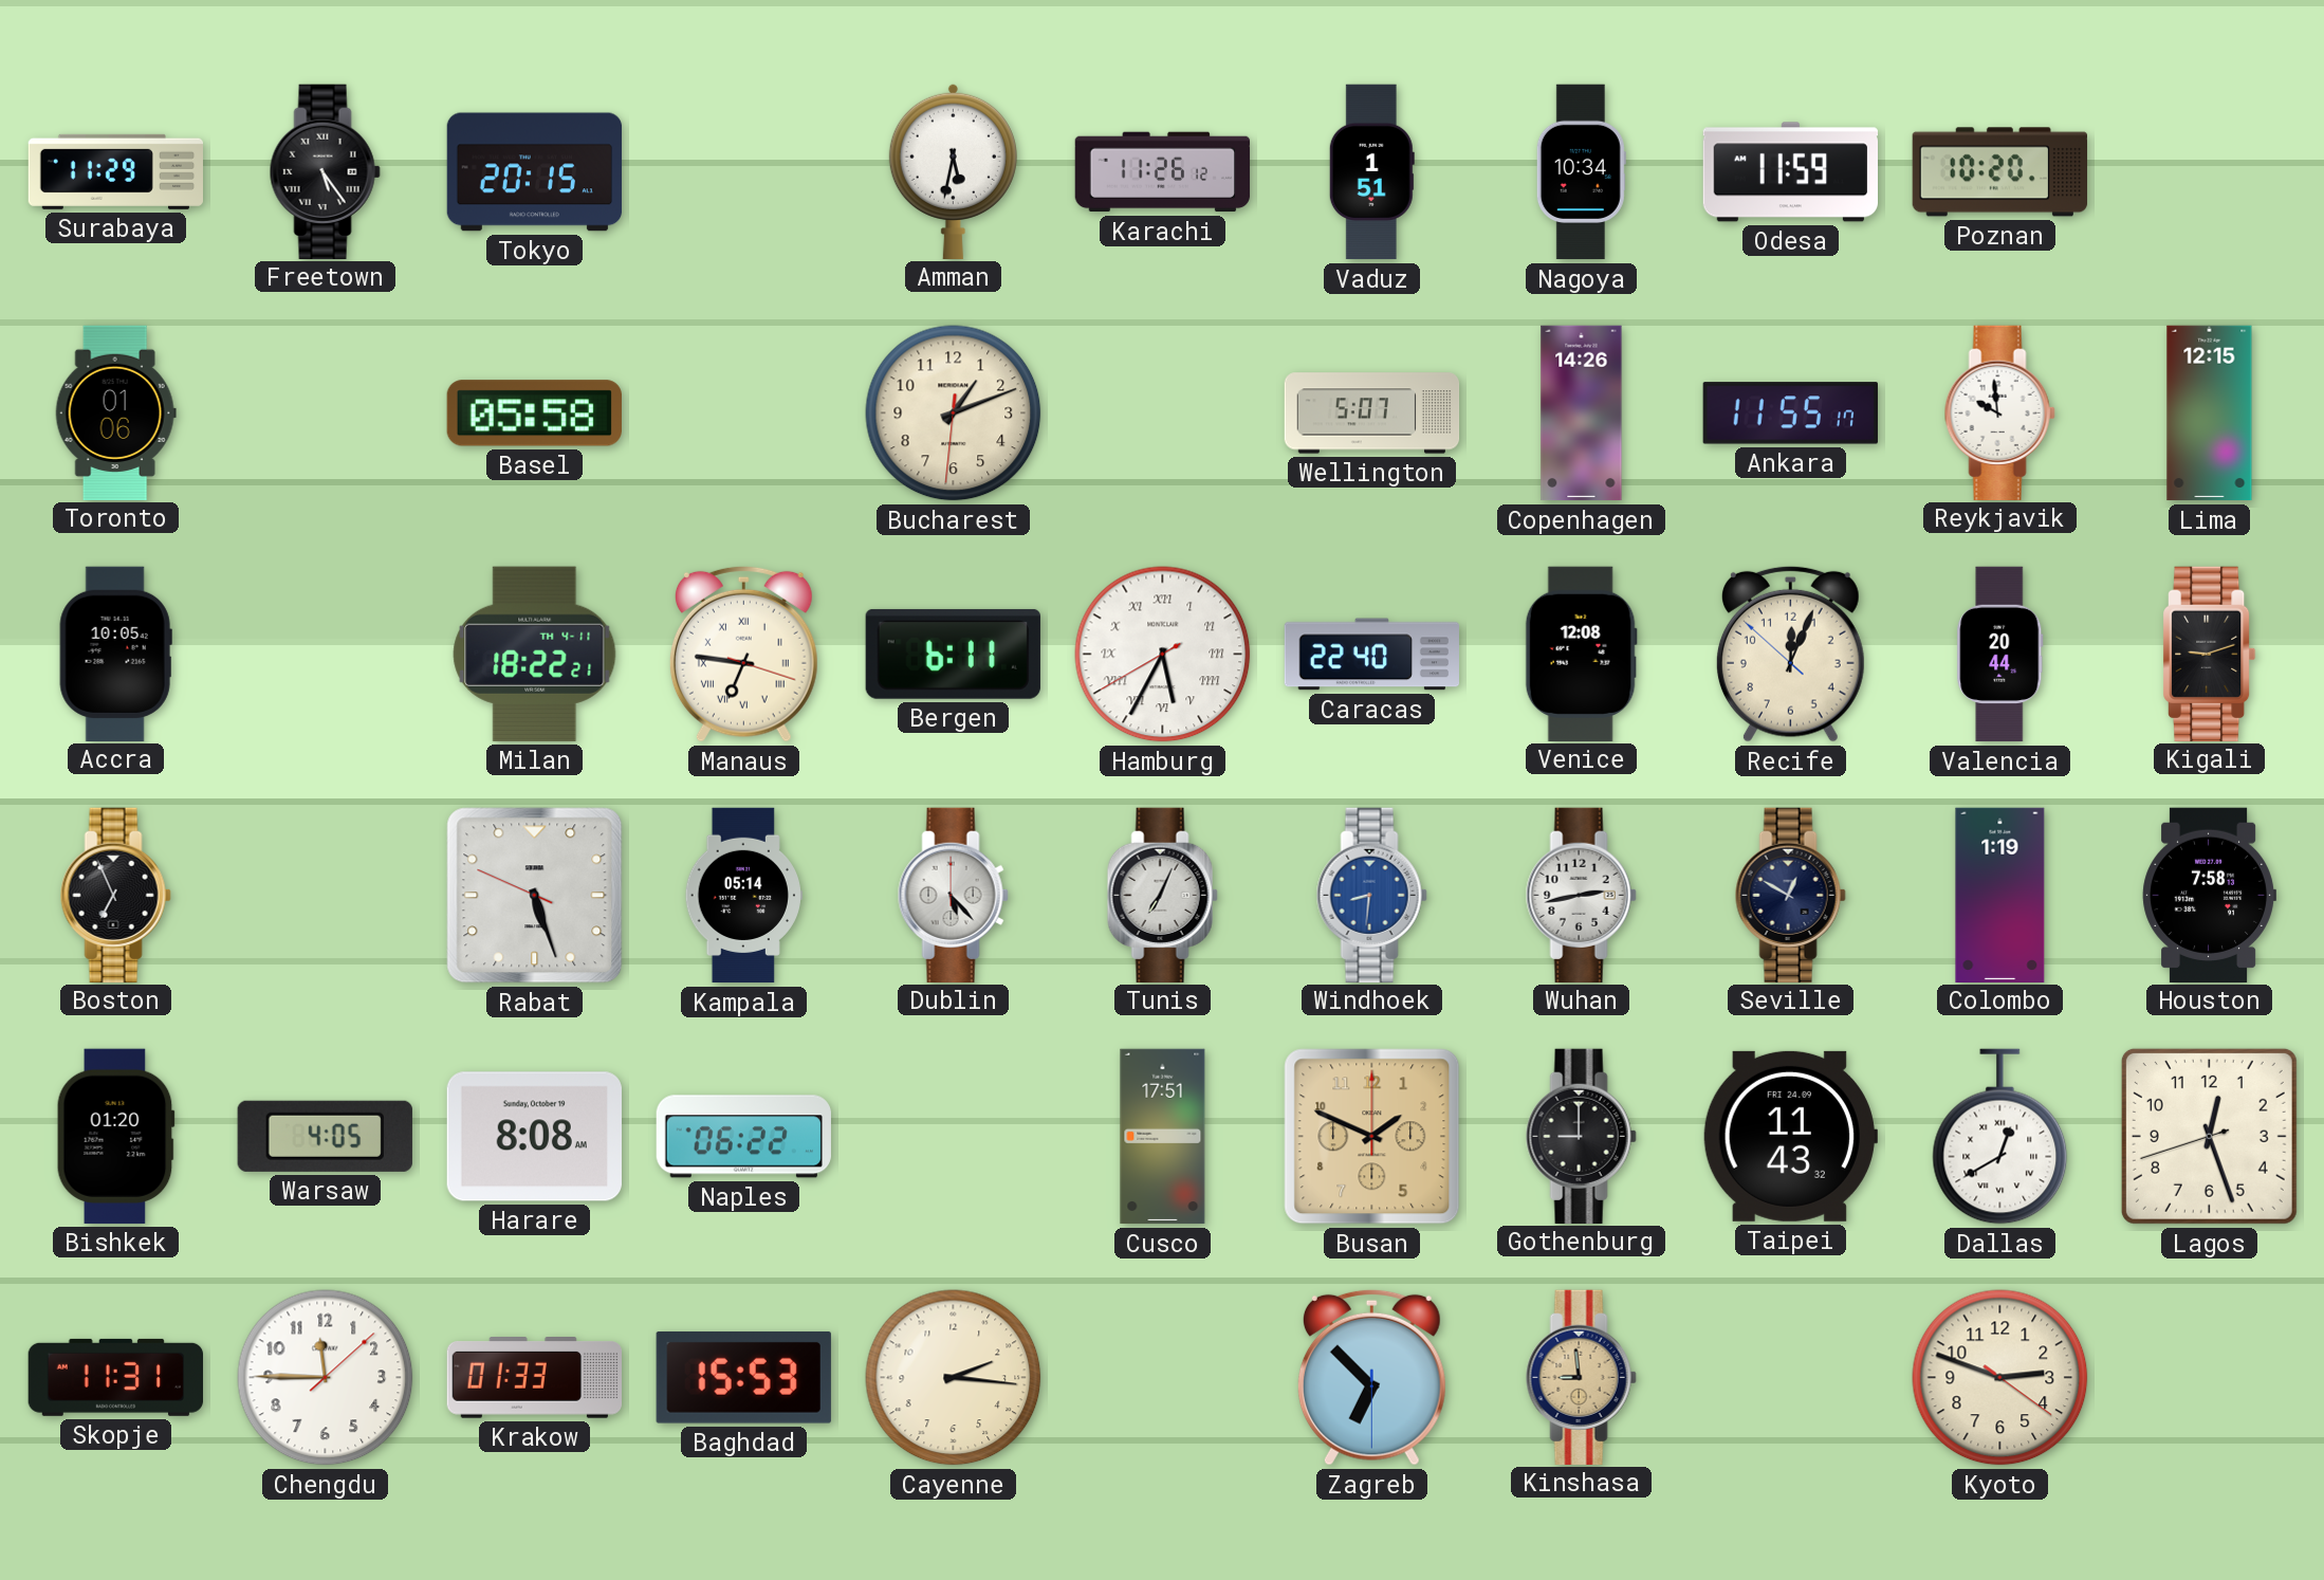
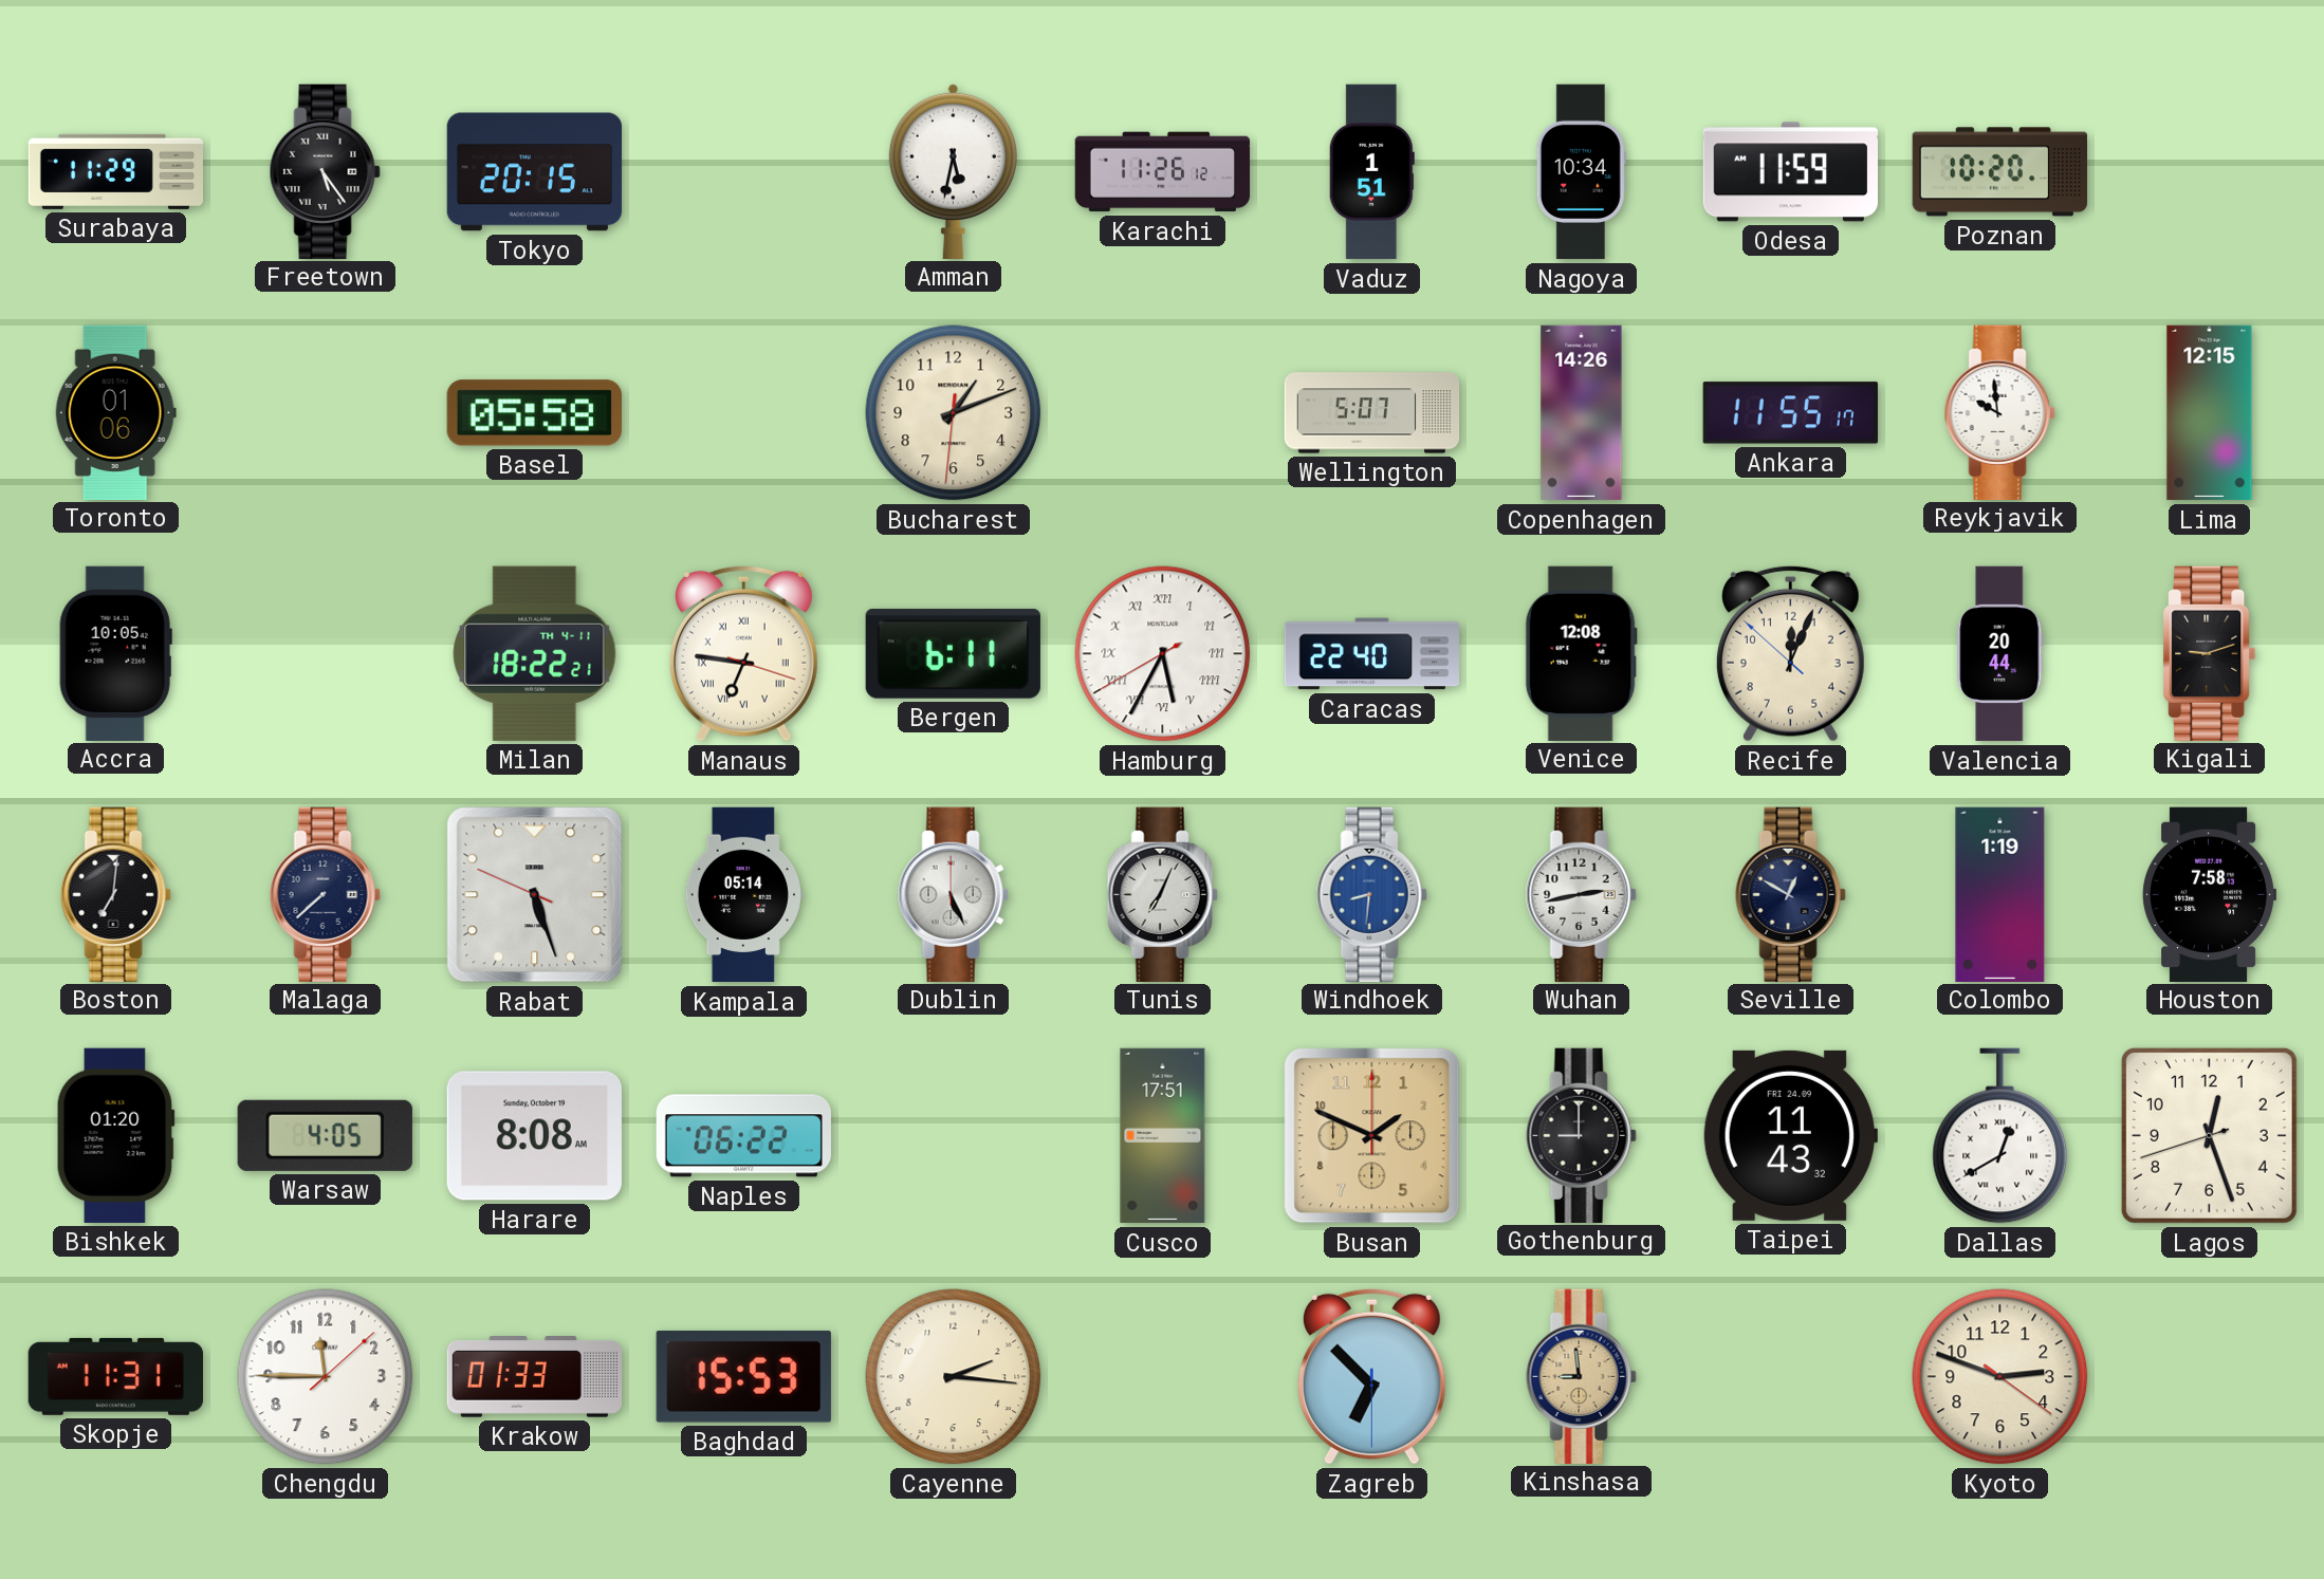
Boston: 6:56 -> 7:01
Malaga: none -> 7:38
Dublin: 5:23 -> 5:26
